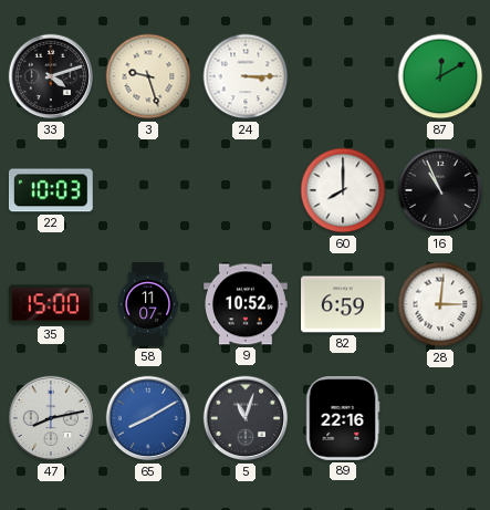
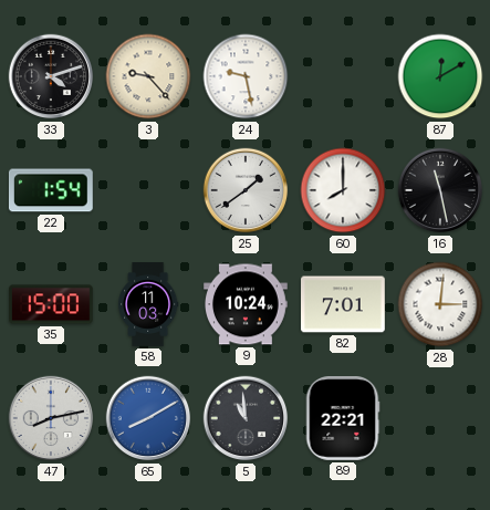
3: 9:27 -> 9:23
24: 3:15 -> 9:28
22: 10:03 -> 1:54
25: none -> 1:39
16: 10:56 -> 11:28
58: 11:07 -> 11:03
9: 10:52 -> 10:24
82: 6:59 -> 7:01
5: 11:03 -> 10:59
89: 22:16 -> 22:21
